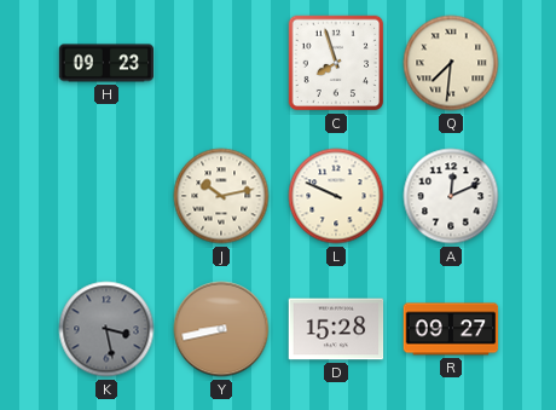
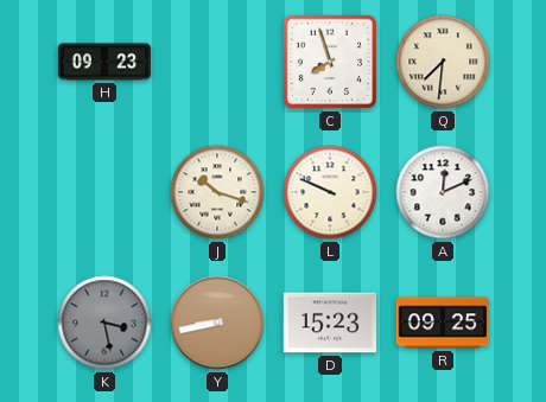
J: 10:13 -> 10:18
D: 15:28 -> 15:23
R: 09:27 -> 09:25
